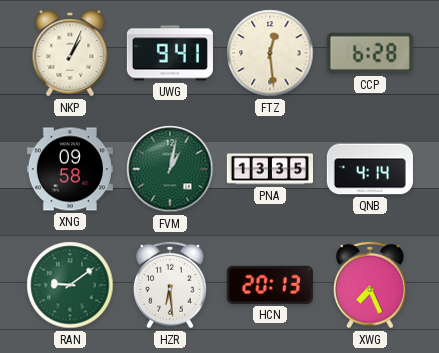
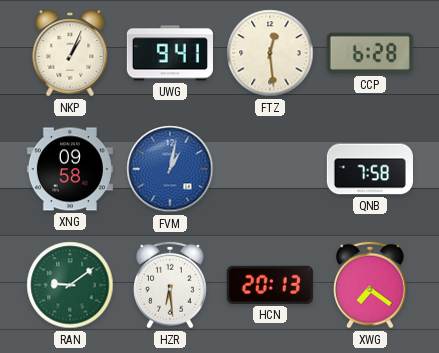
FVM dial: green -> blue
PNA: 13:35 -> none
QNB: 4:14 -> 7:58
XWG: 7:26 -> 7:21
